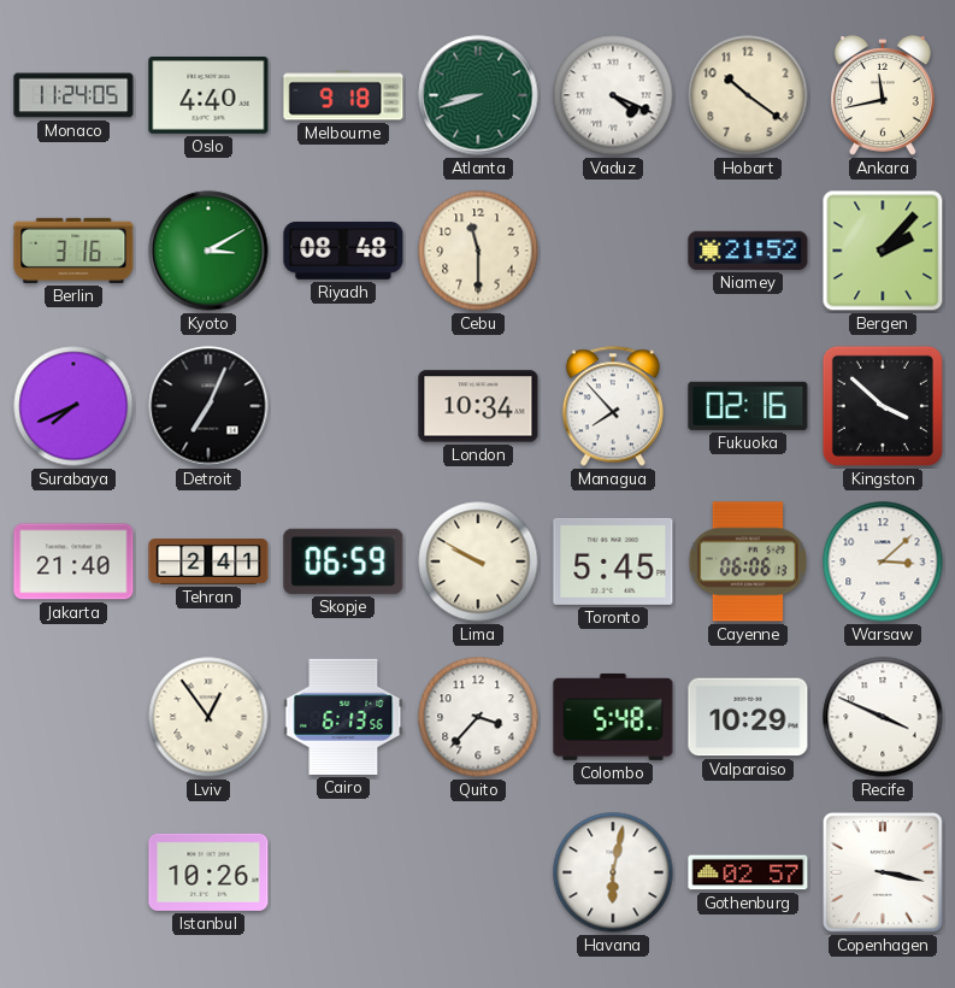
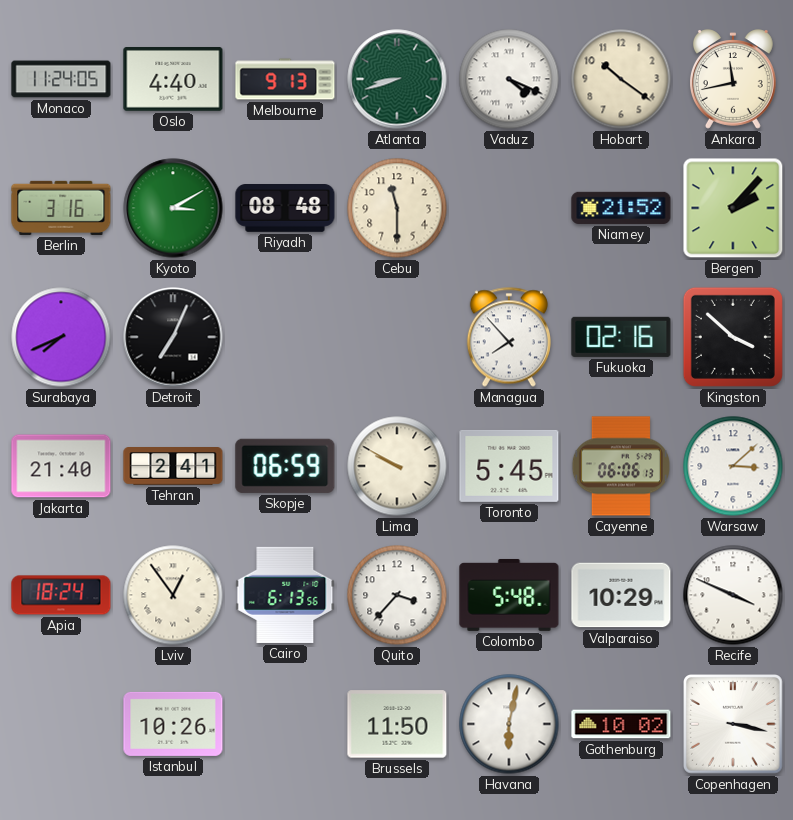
Melbourne: 9:18 -> 9:13
London: 10:34 -> none
Apia: none -> 18:24
Brussels: none -> 11:50
Gothenburg: 02:57 -> 10:02
